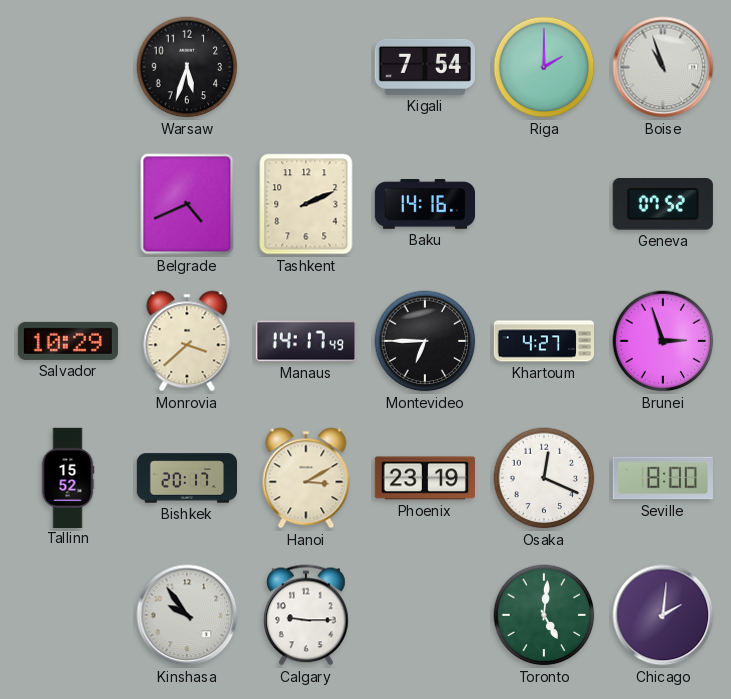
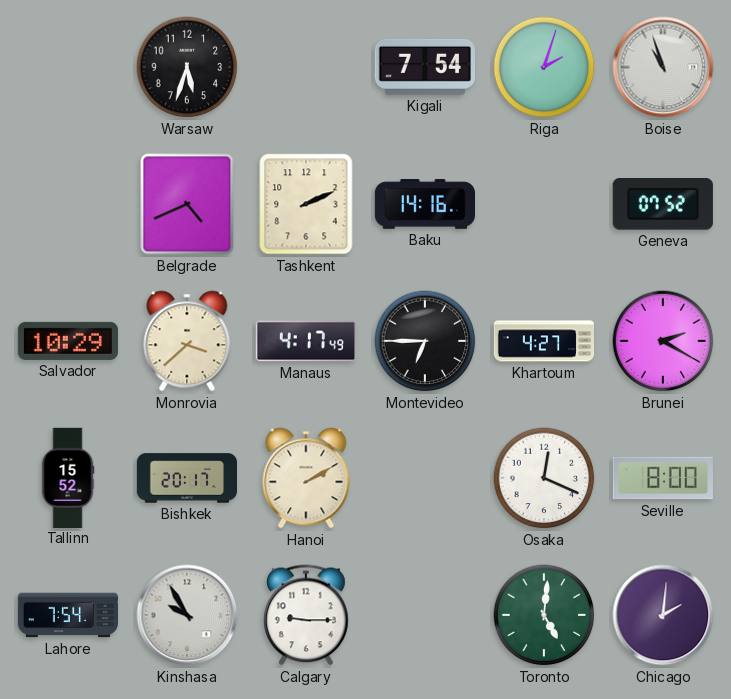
Riga: 2:00 -> 2:03
Manaus: 14:17 -> 4:17
Brunei: 2:57 -> 2:20
Hanoi: 3:10 -> 2:10
Phoenix: 23:19 -> none
Lahore: none -> 7:54
Kinshasa: 9:54 -> 9:55
